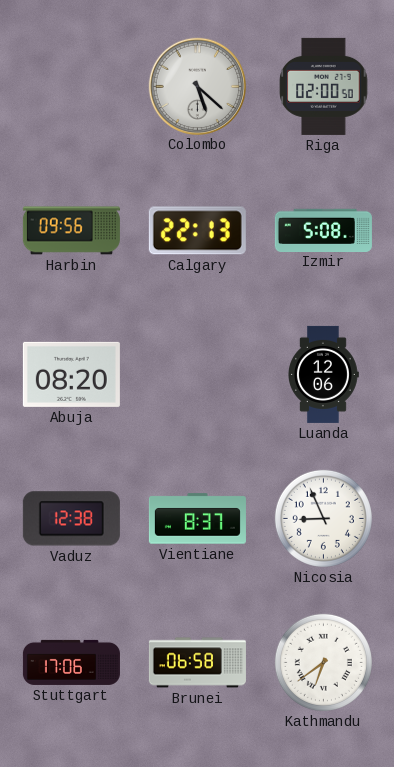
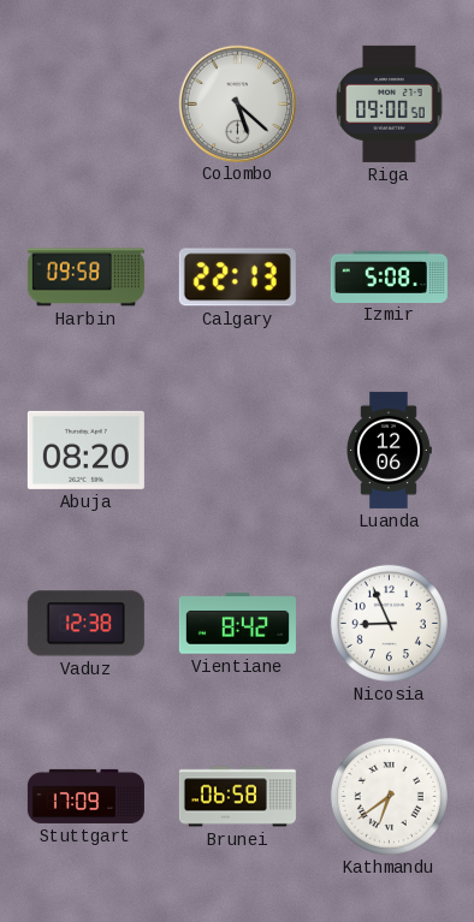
Riga: 02:00 -> 09:00
Harbin: 09:56 -> 09:58
Vientiane: 8:37 -> 8:42
Stuttgart: 17:06 -> 17:09
